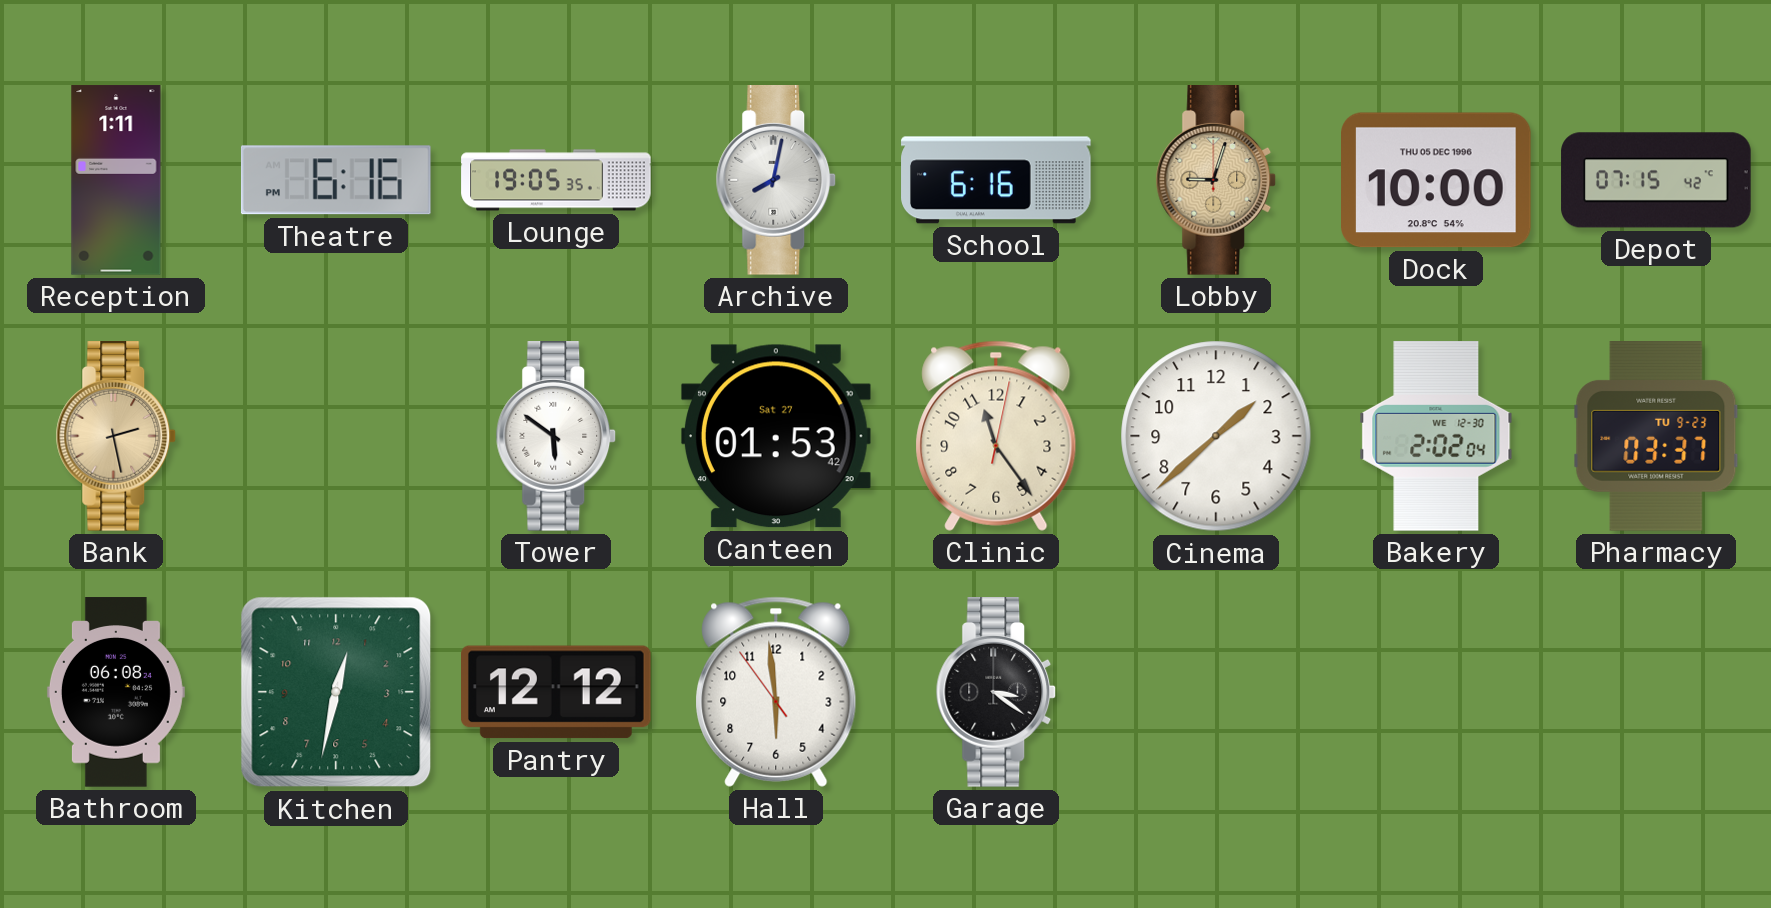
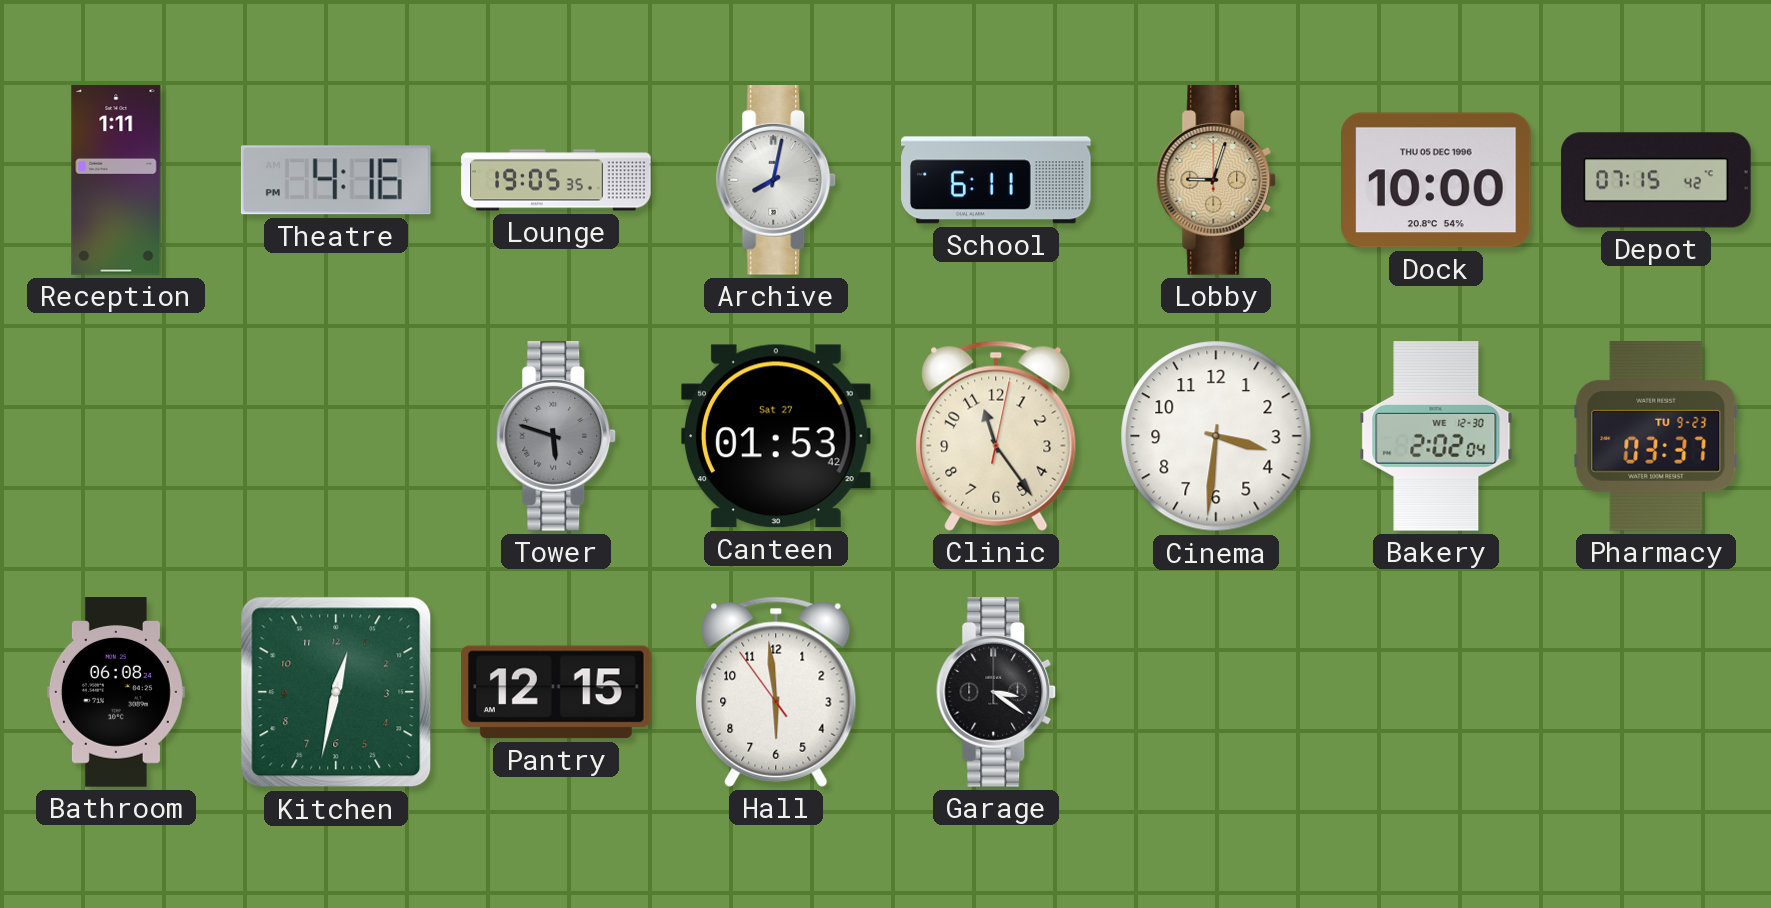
Theatre: 6:16 -> 4:16
School: 6:16 -> 6:11
Bank: 2:28 -> none
Tower: 5:51 -> 5:48
Tower dial: white -> grey
Cinema: 1:38 -> 3:31
Pantry: 12:12 -> 12:15
